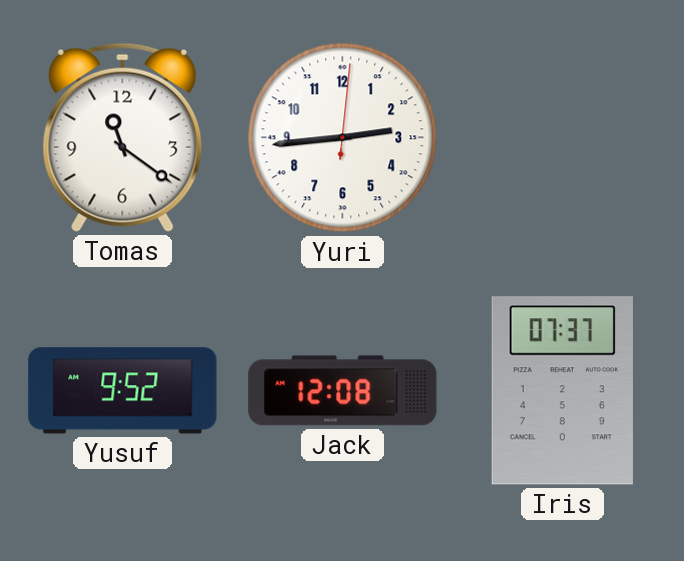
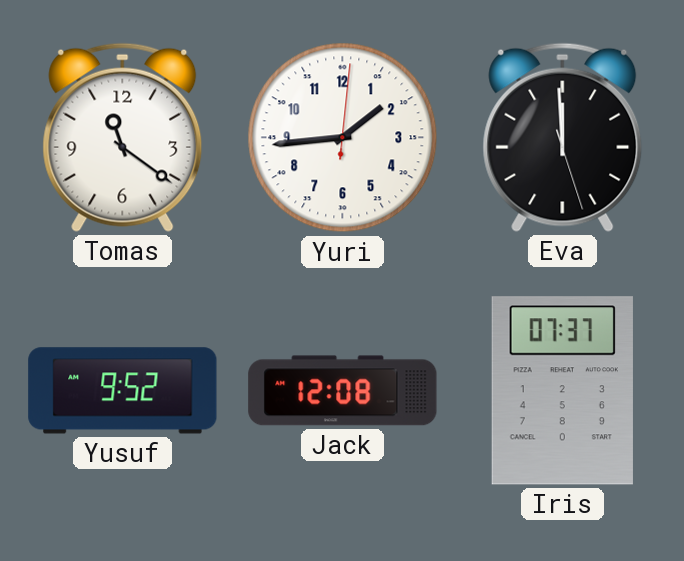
Yuri: 2:44 -> 1:44
Eva: none -> 11:59
